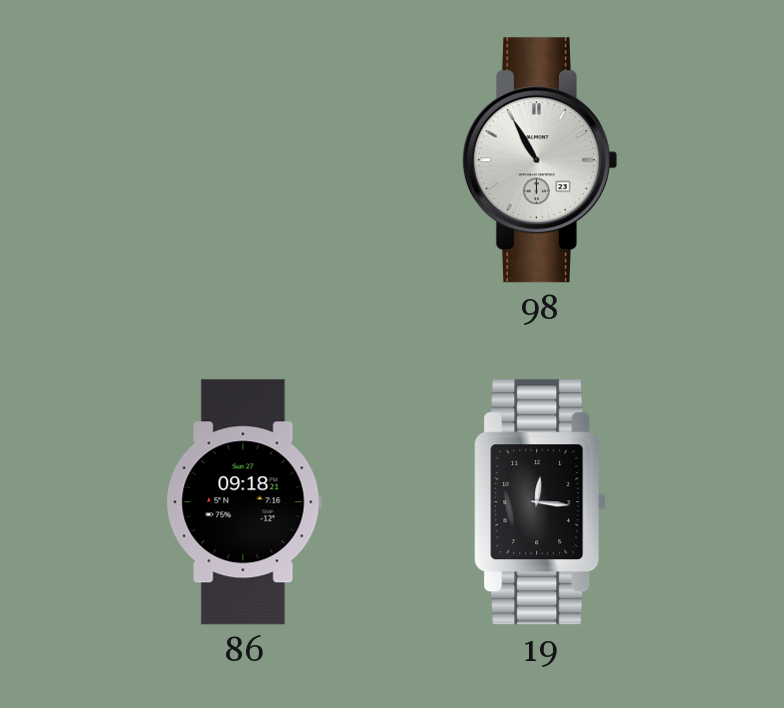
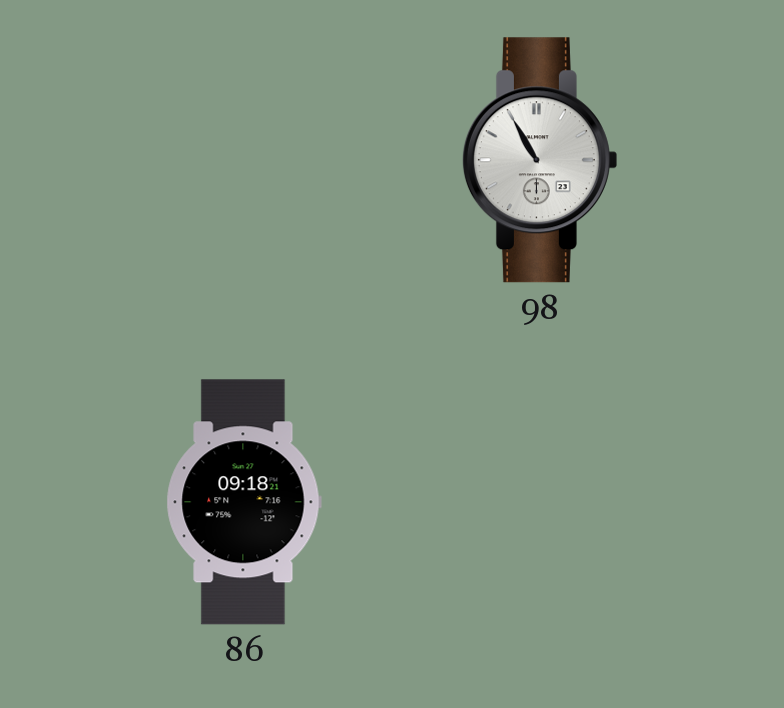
19: 12:16 -> none
